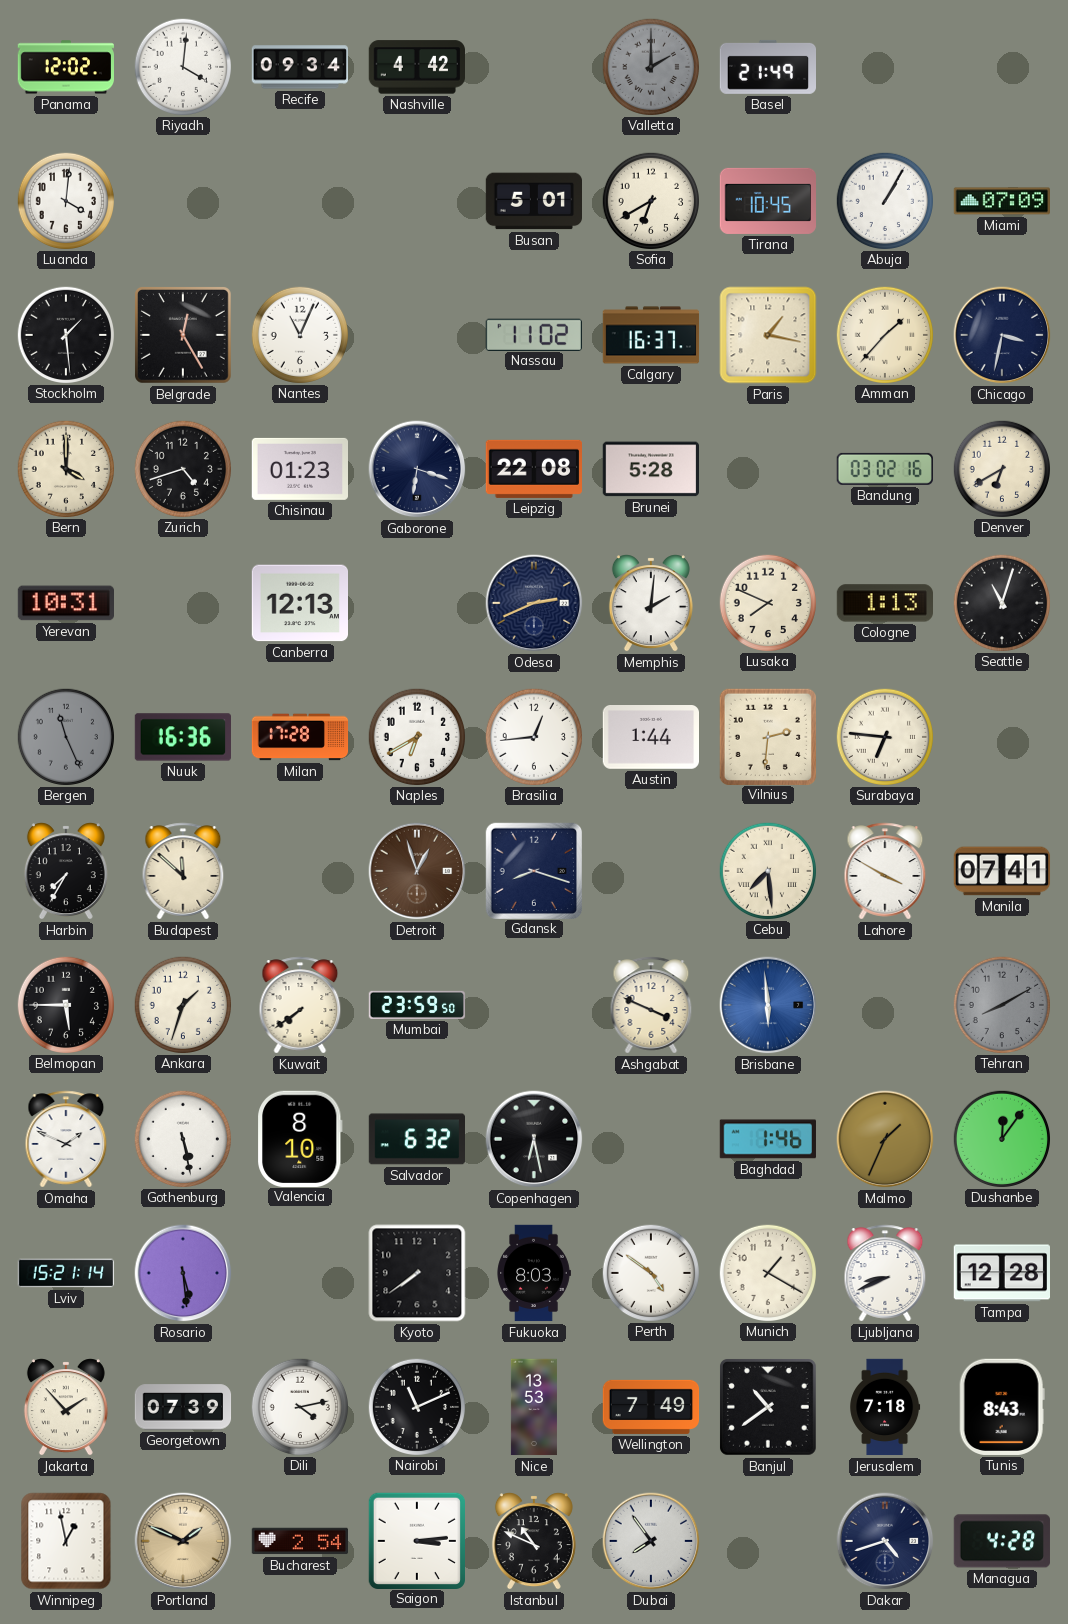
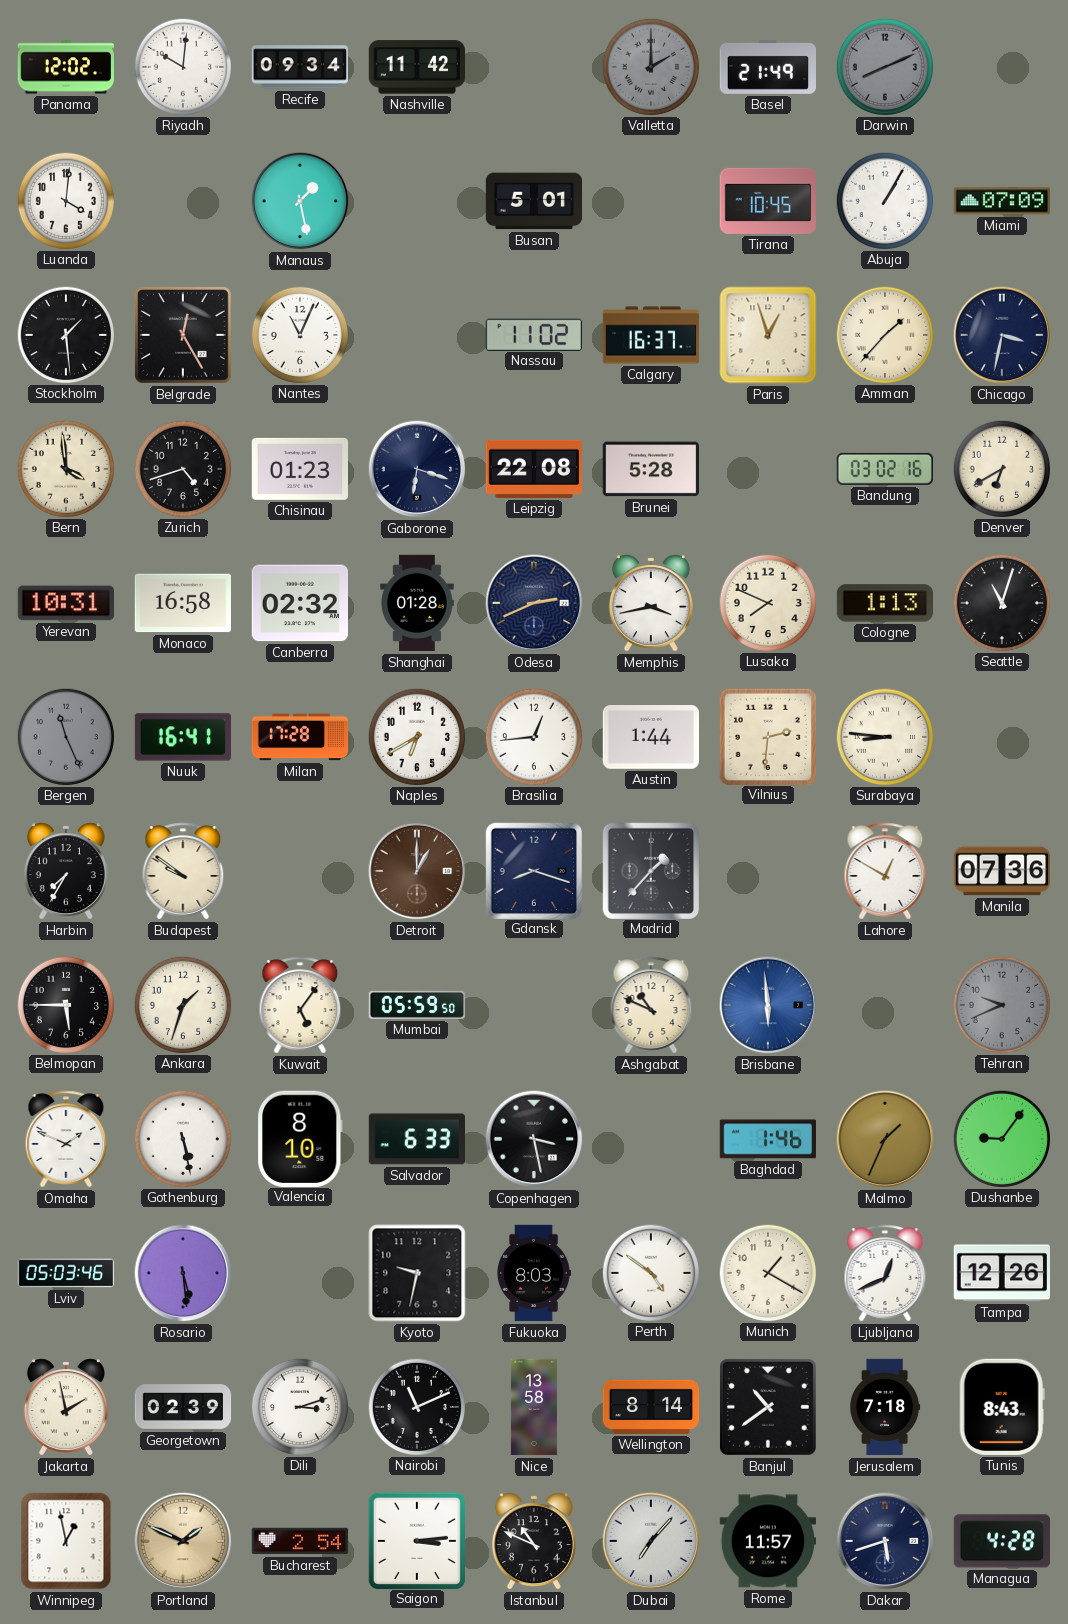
Riyadh: 4:01 -> 10:01
Nashville: 4:42 -> 11:42
Darwin: none -> 8:11
Manaus: none -> 1:28
Sofia: 6:40 -> none
Paris: 1:17 -> 12:57
Bern: 4:00 -> 3:59
Monaco: none -> 16:58
Canberra: 12:13 -> 02:32
Shanghai: none -> 01:28
Memphis: 2:01 -> 3:43
Nuuk: 16:36 -> 16:41
Surabaya: 6:46 -> 8:46
Budapest: 11:52 -> 9:51
Detroit: 12:57 -> 1:00
Madrid: none -> 1:37
Cebu: 7:29 -> none
Lahore: 3:50 -> 12:50
Manila: 07:41 -> 07:36
Kuwait: 7:39 -> 5:06
Mumbai: 23:59 -> 05:59
Ashgabat: 3:49 -> 10:49
Tehran: 8:10 -> 9:41
Salvador: 6:32 -> 6:33
Copenhagen: 6:28 -> 3:28
Dushanbe: 12:06 -> 9:06
Lviv: 15:21 -> 05:03
Kyoto: 7:39 -> 9:32
Ljubljana: 8:41 -> 12:41
Tampa: 12:28 -> 12:26
Jakarta: 1:53 -> 1:58
Georgetown: 07:39 -> 02:39
Dili: 4:13 -> 3:12
Nice: 13:53 -> 13:58
Wellington: 7:49 -> 8:14
Dubai: 7:54 -> 7:07
Rome: none -> 11:57
Dakar: 4:42 -> 5:42
